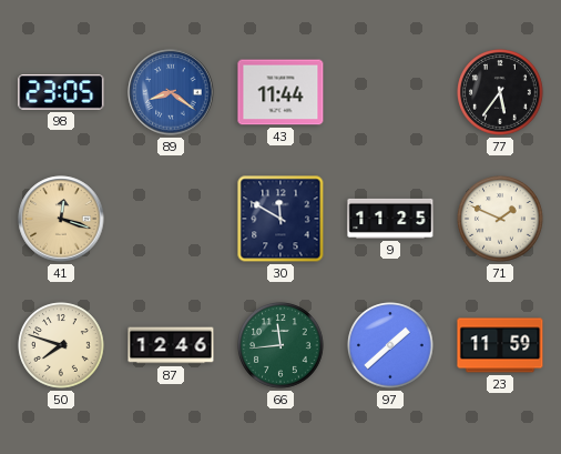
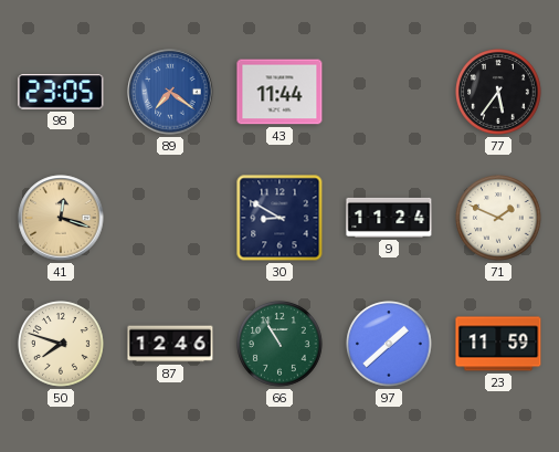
89: 8:21 -> 7:21
30: 11:50 -> 8:50
9: 11:25 -> 11:24
66: 11:44 -> 10:55
